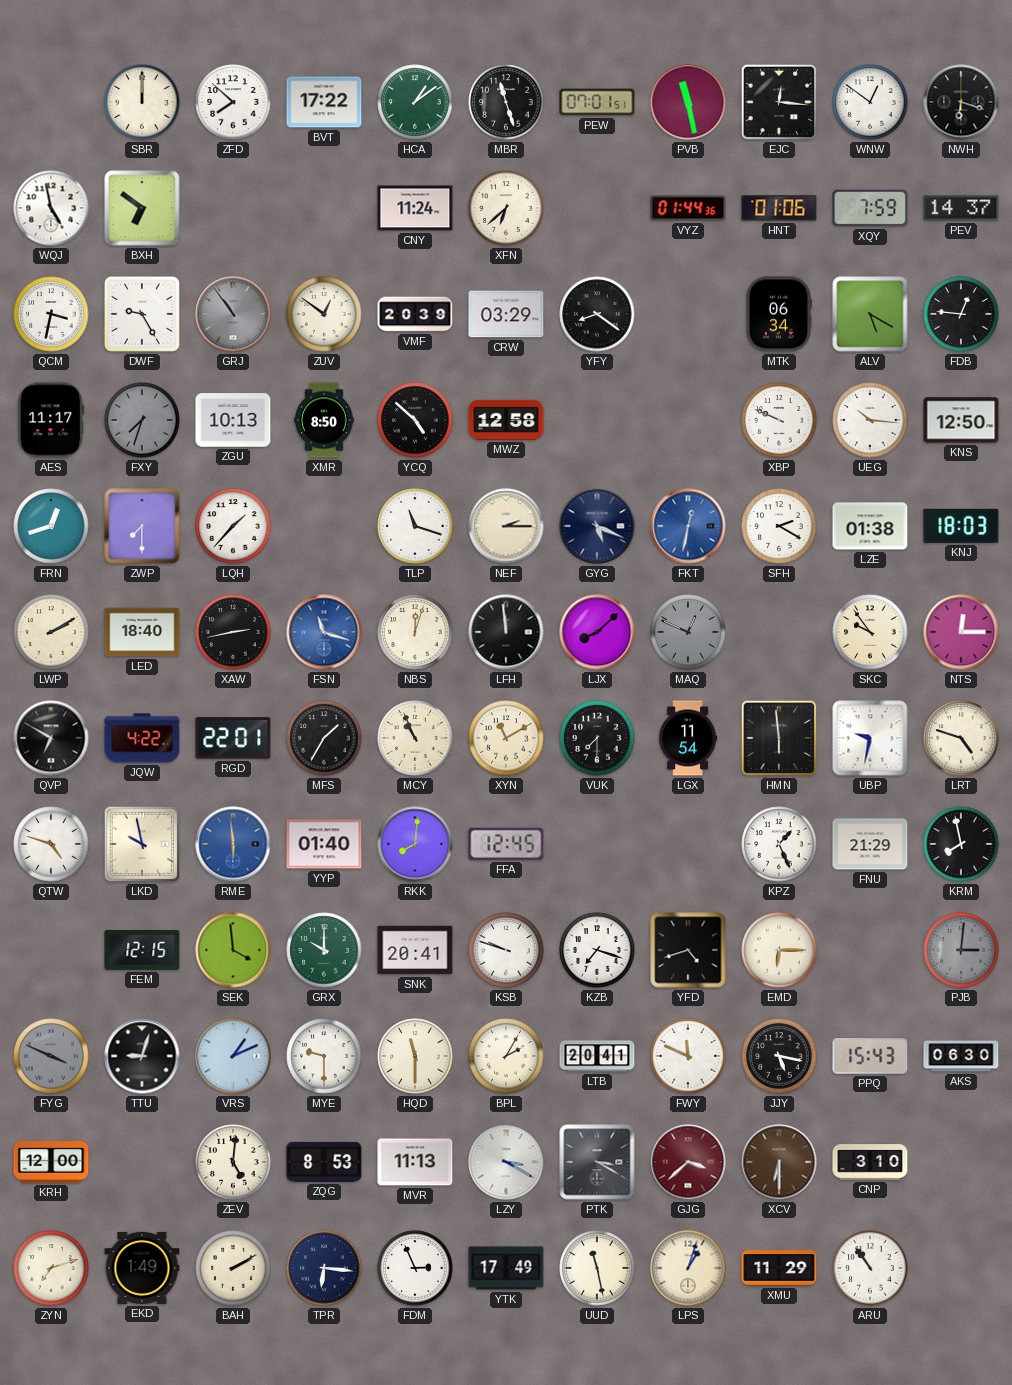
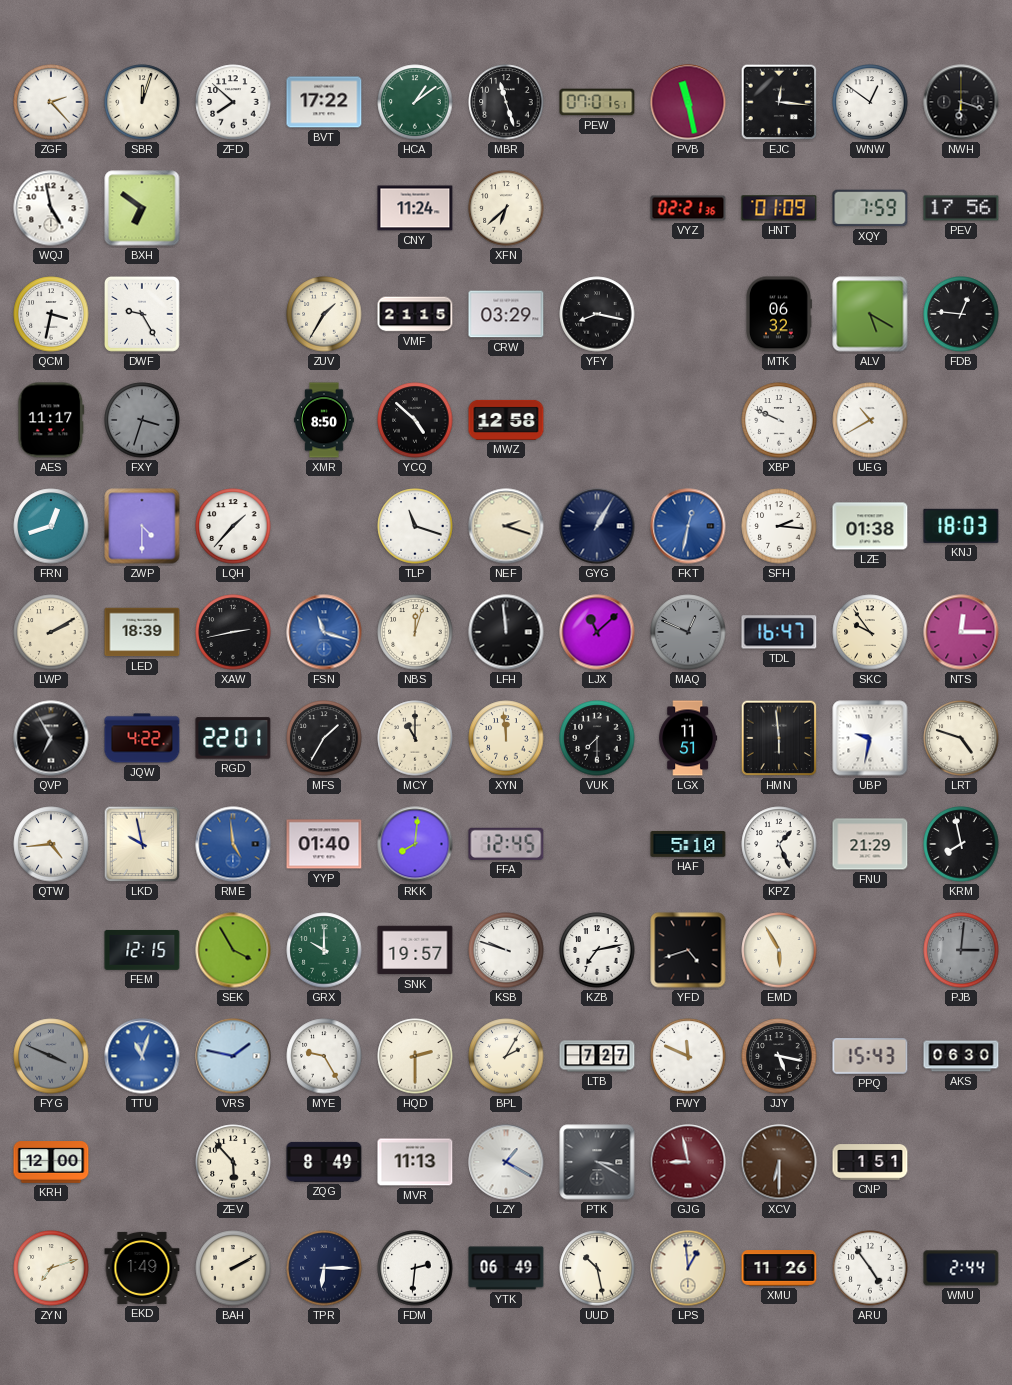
ZGF: none -> 2:23
SBR: 12:00 -> 12:03
VYZ: 01:44 -> 02:21
HNT: 01:06 -> 01:09
PEV: 14:37 -> 17:56
GRJ: 10:54 -> none
ZUV: 12:51 -> 1:35
VMF: 20:39 -> 21:15
YFY: 8:21 -> 8:17
MTK: 06:34 -> 06:32
FXY: 7:33 -> 3:33
ZGU: 10:13 -> none
UEG: 10:16 -> 10:40
KNS: 12:50 -> none
ZWP: 7:30 -> 4:30
NEF: 2:15 -> 2:18
GYG: 5:19 -> 1:05
SFH: 2:20 -> 2:16
LED: 18:40 -> 18:39
LJX: 8:08 -> 11:08
TDL: none -> 16:47
QVP: 6:50 -> 6:55
MCY: 10:56 -> 11:00
XYN: 11:10 -> 11:59
LGX: 11:54 -> 11:51
QTW: 4:48 -> 4:44
RME: 5:59 -> 4:59
HAF: none -> 5:10
SEK: 3:59 -> 3:55
SNK: 20:41 -> 19:57
KZB: 7:18 -> 7:13
EMD: 6:15 -> 5:55
TTU: 9:03 -> 11:03
TTU dial: black -> blue
VRS: 1:11 -> 1:47
MYE: 9:30 -> 9:25
HQD: 11:30 -> 2:30
LTB: 20:41 -> 7:27
ZEV: 5:01 -> 5:53
ZQG: 8:53 -> 8:49
LZY: 3:20 -> 1:20
GJG: 3:38 -> 8:58
CNP: 3:10 -> 1:51
TPR: 6:16 -> 6:15
FDM: 2:56 -> 2:31
YTK: 17:49 -> 06:49
UUD: 11:28 -> 10:28
LPS: 1:03 -> 12:59
XMU: 11:29 -> 11:26
ARU: 10:54 -> 4:54
WMU: none -> 2:44
